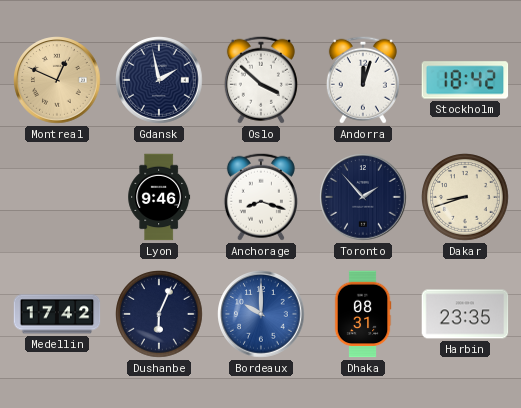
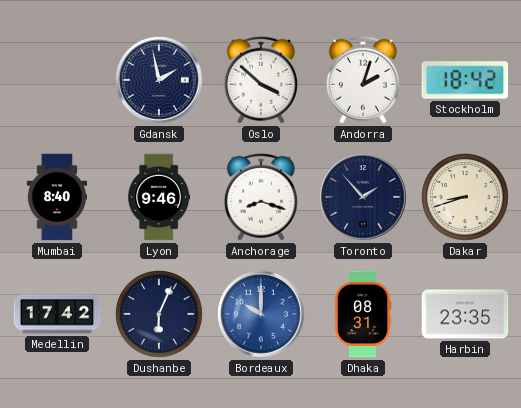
Montreal: 12:49 -> none
Andorra: 12:03 -> 2:03
Mumbai: none -> 8:40
